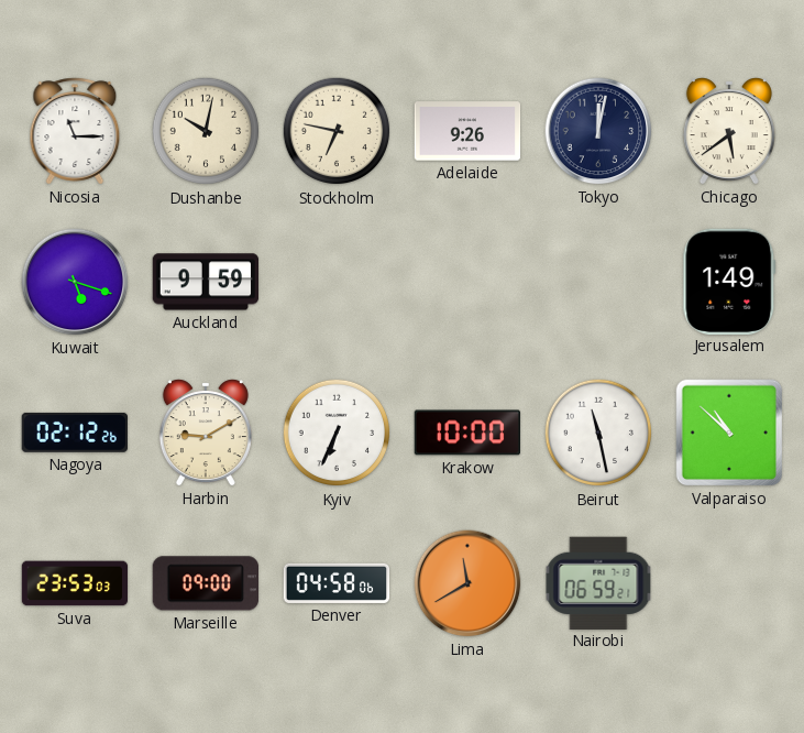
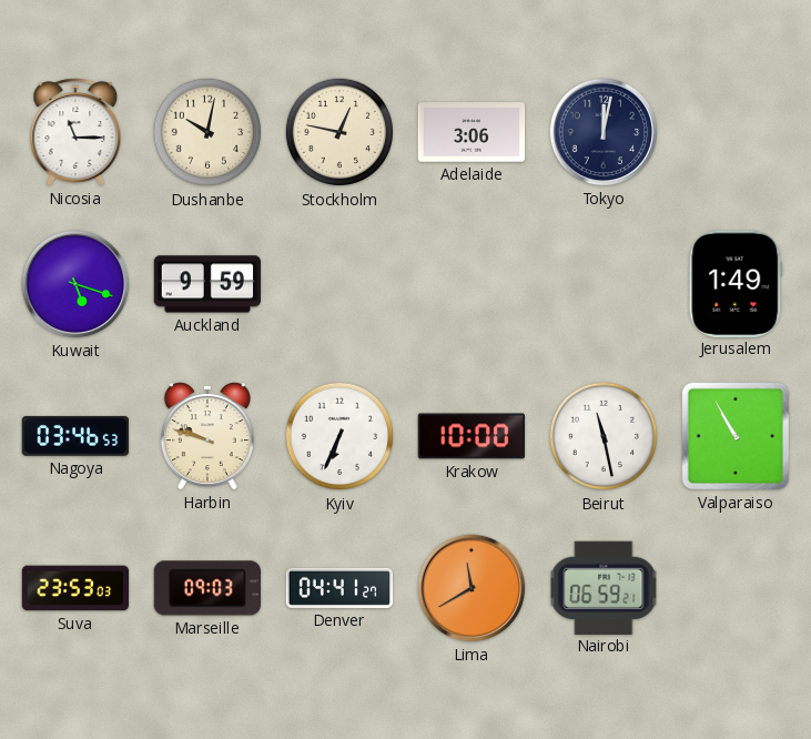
Stockholm: 6:47 -> 12:47
Adelaide: 9:26 -> 3:06
Chicago: 5:39 -> none
Nagoya: 02:12 -> 03:46
Harbin: 9:10 -> 9:48
Valparaiso: 10:52 -> 10:55
Marseille: 09:00 -> 09:03
Denver: 04:58 -> 04:41
